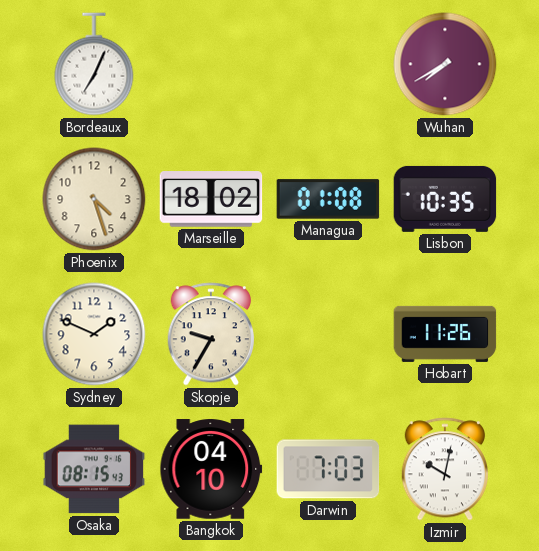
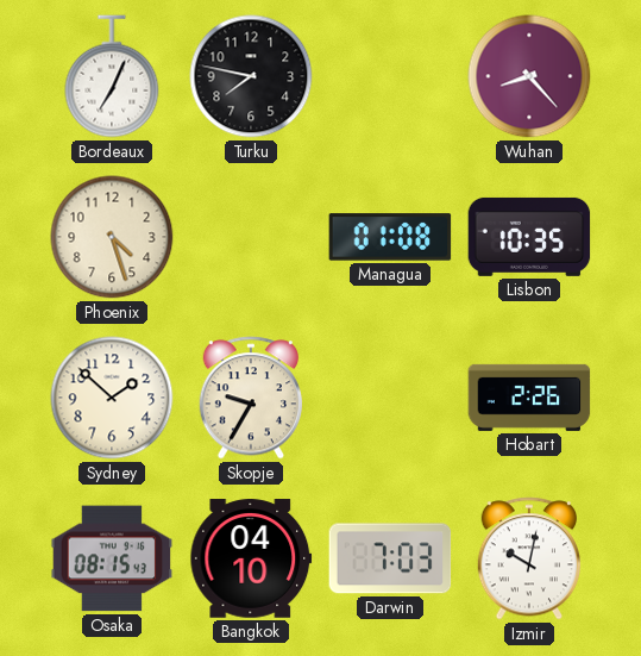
Turku: none -> 7:47
Wuhan: 7:40 -> 8:23
Marseille: 18:02 -> none
Sydney: 1:49 -> 1:52
Hobart: 11:26 -> 2:26
